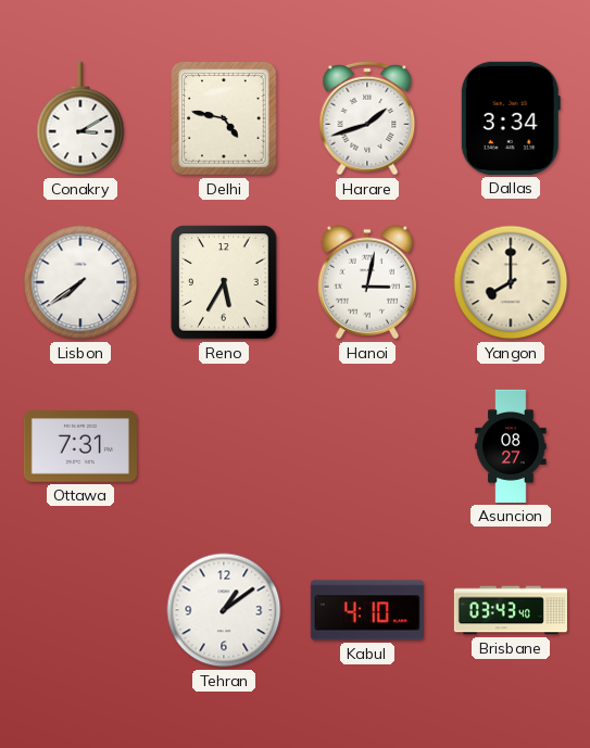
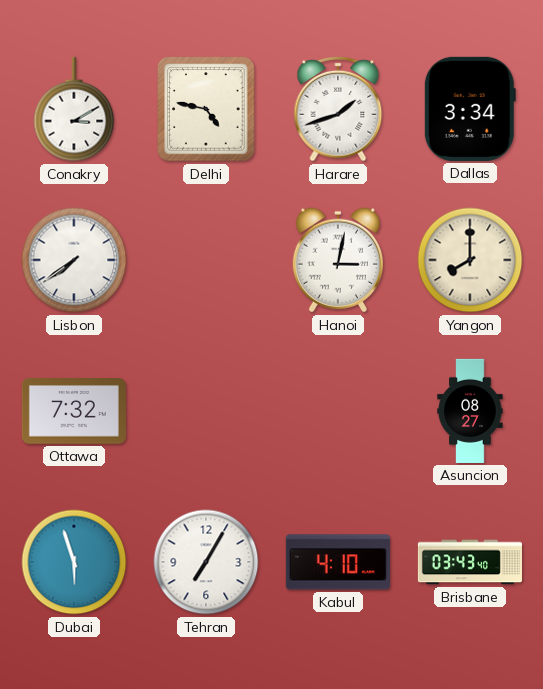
Reno: 5:35 -> none
Ottawa: 7:31 -> 7:32
Dubai: none -> 5:57
Tehran: 1:09 -> 7:05
